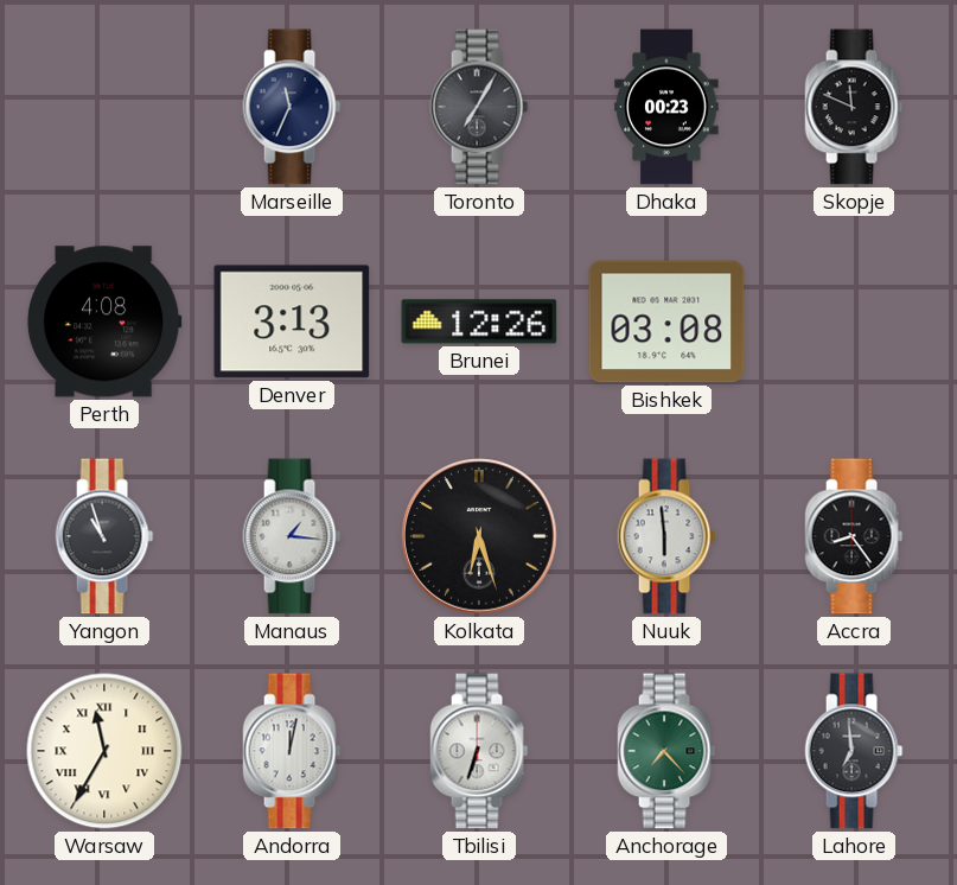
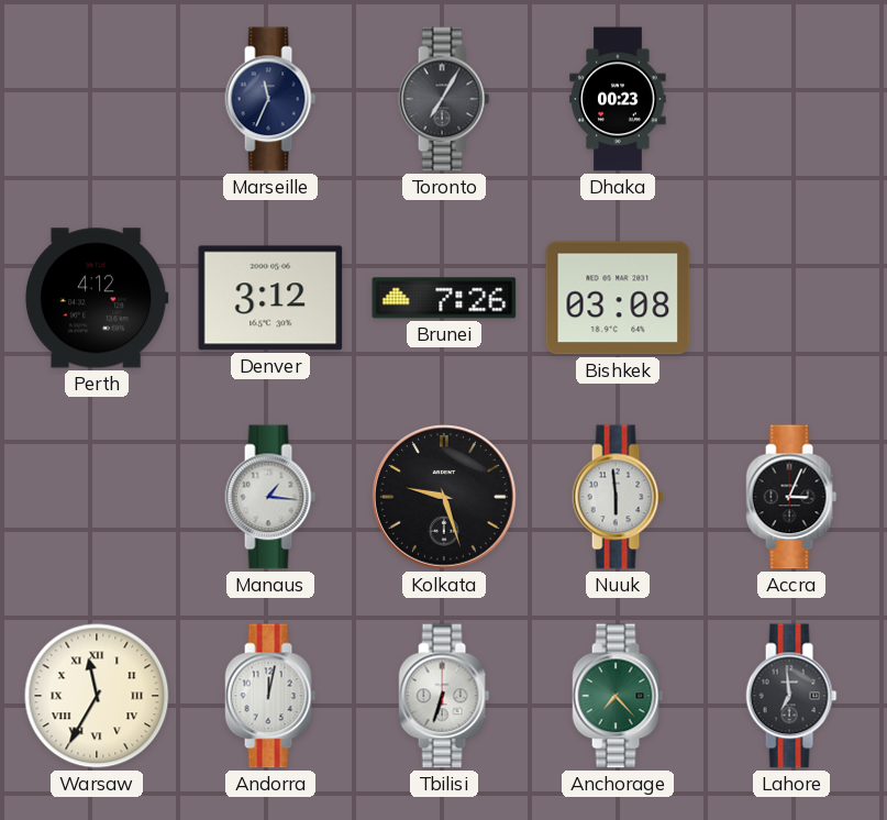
Skopje: 11:49 -> none
Perth: 4:08 -> 4:12
Denver: 3:13 -> 3:12
Brunei: 12:26 -> 7:26
Yangon: 10:57 -> none
Kolkata: 6:27 -> 9:27
Accra: 8:24 -> 3:04
